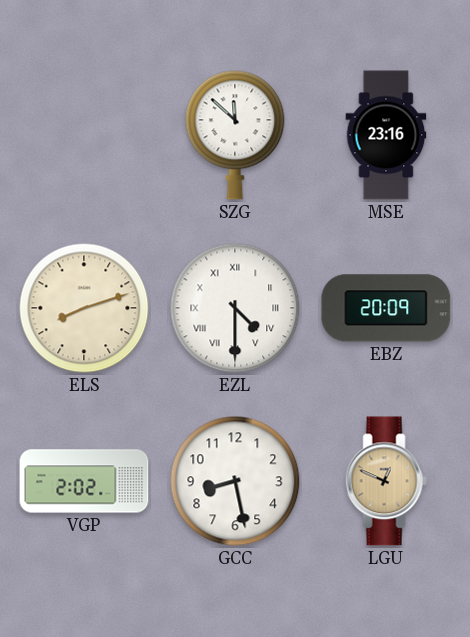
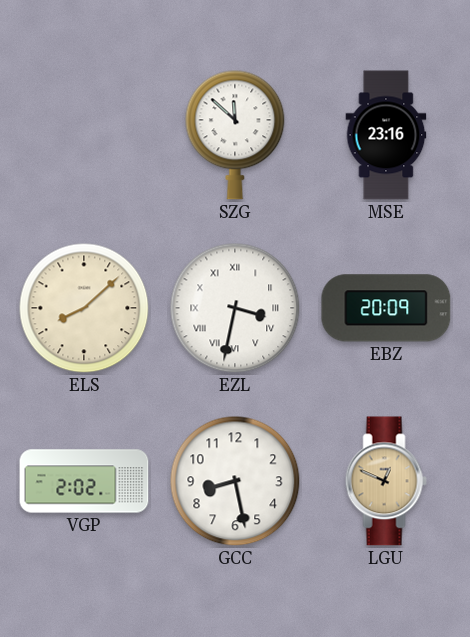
ELS: 8:12 -> 8:08
EZL: 4:30 -> 3:32
